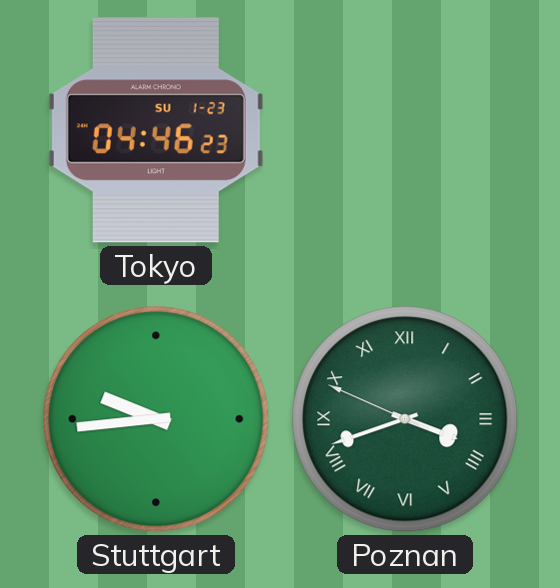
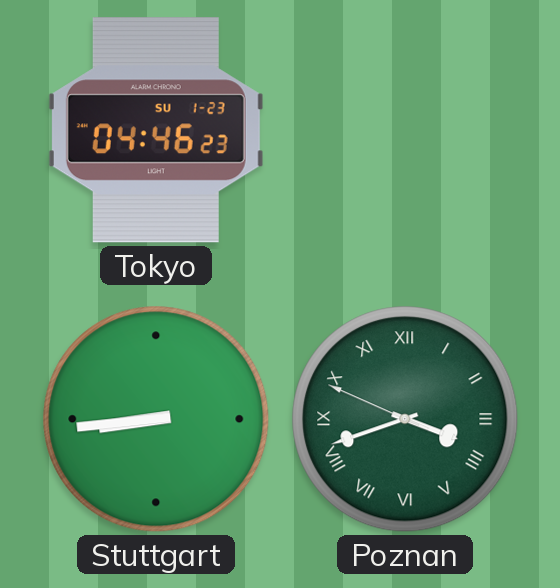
Stuttgart: 9:44 -> 8:44
